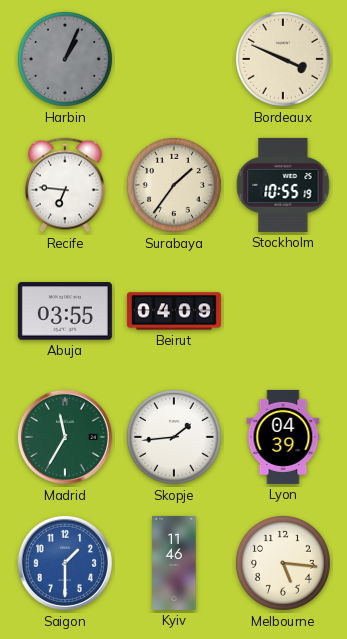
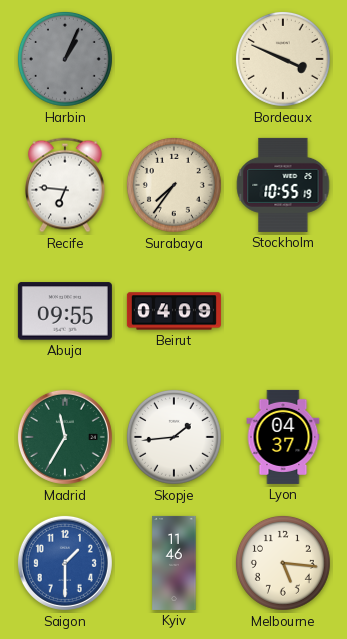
Surabaya: 1:36 -> 7:36
Abuja: 03:55 -> 09:55
Lyon: 04:39 -> 04:37
